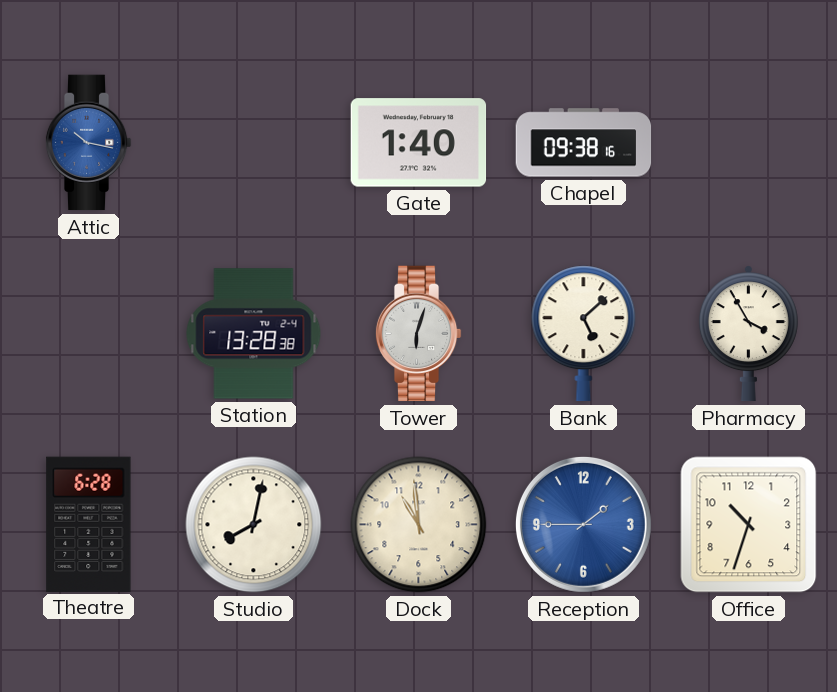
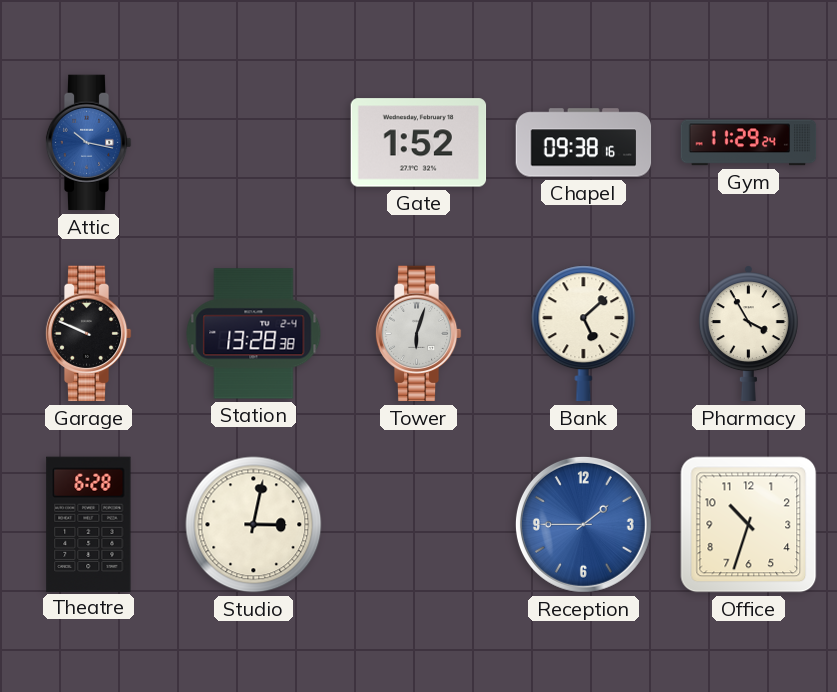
Gate: 1:40 -> 1:52
Gym: none -> 11:29
Garage: none -> 9:49
Studio: 8:02 -> 3:02
Dock: 10:59 -> none
